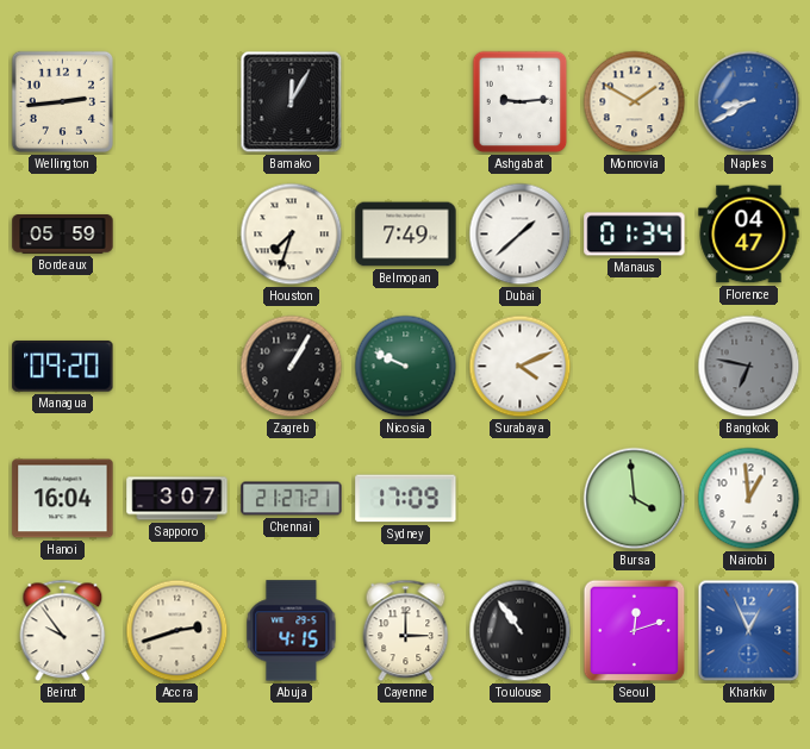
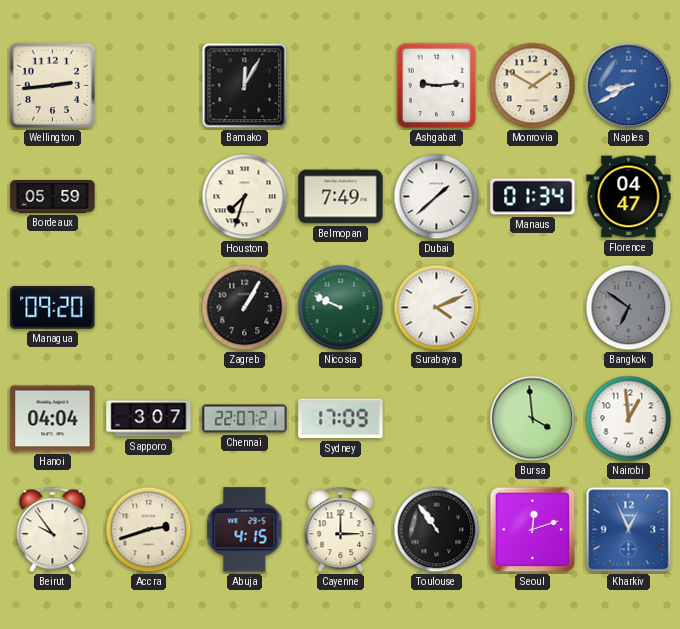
Bangkok: 6:47 -> 6:51
Hanoi: 16:04 -> 04:04
Chennai: 21:27 -> 22:07
